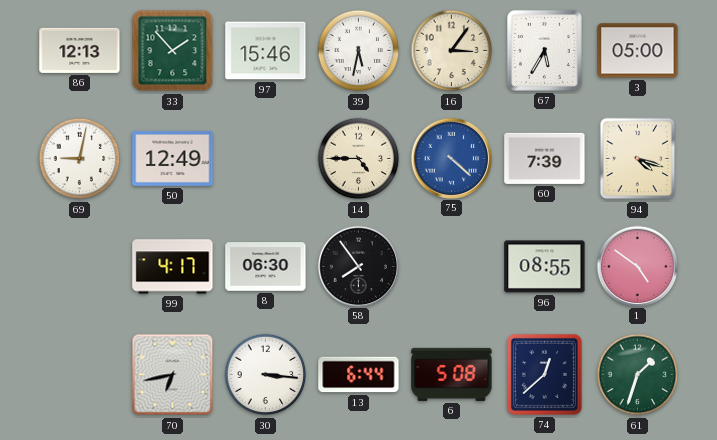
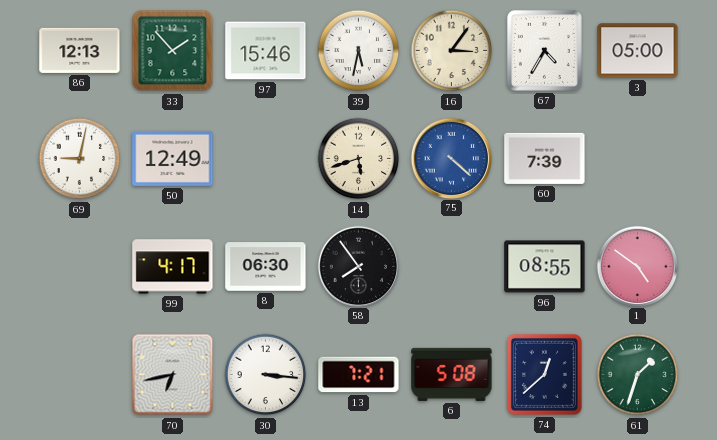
67: 5:35 -> 4:35
14: 4:45 -> 5:42
94: 4:18 -> none
13: 6:44 -> 7:21
